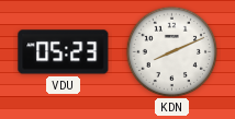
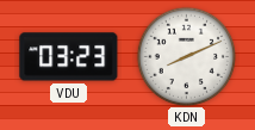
VDU: 05:23 -> 03:23
